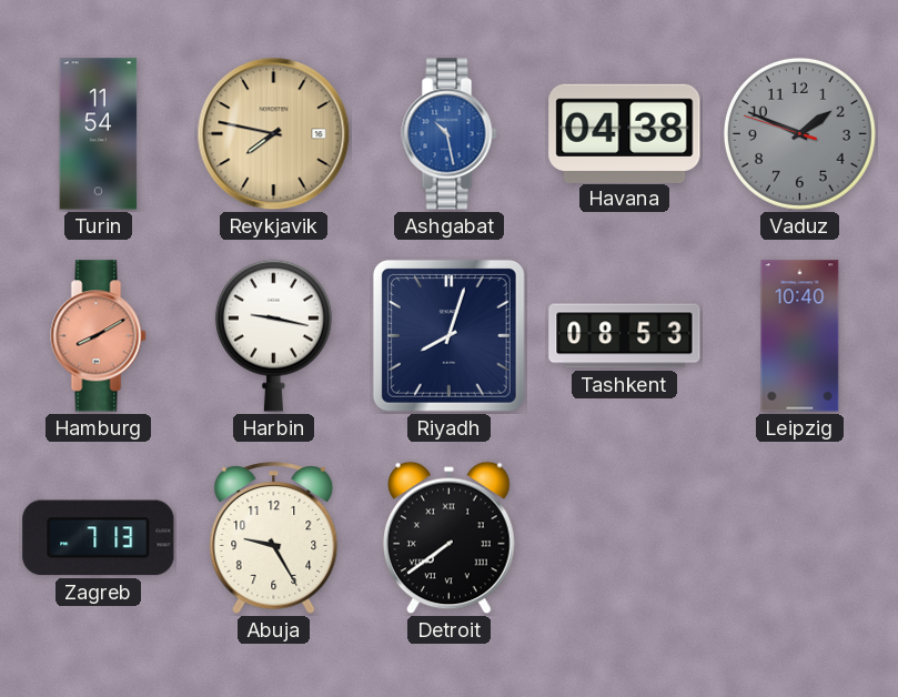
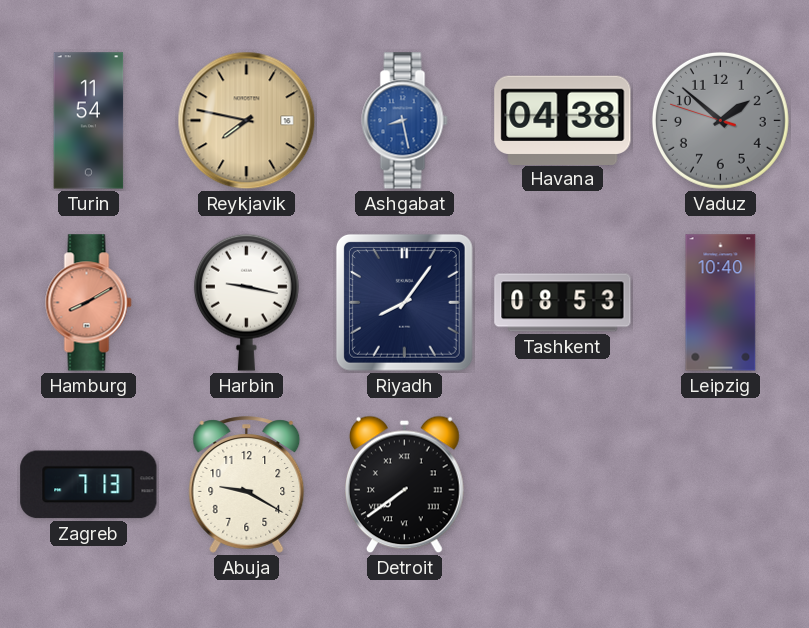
Ashgabat: 10:28 -> 8:28
Vaduz: 1:48 -> 1:51
Riyadh: 8:03 -> 8:06
Abuja: 9:25 -> 9:20
